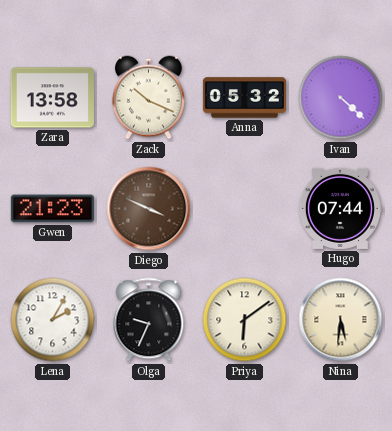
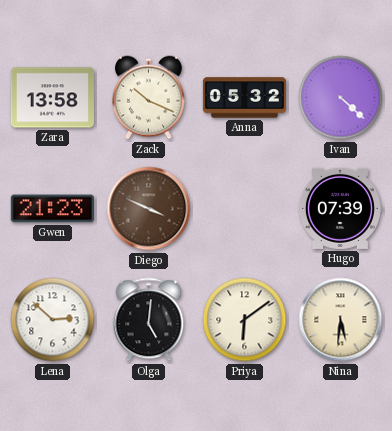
Hugo: 07:44 -> 07:39
Lena: 2:05 -> 2:52
Olga: 9:34 -> 5:01
